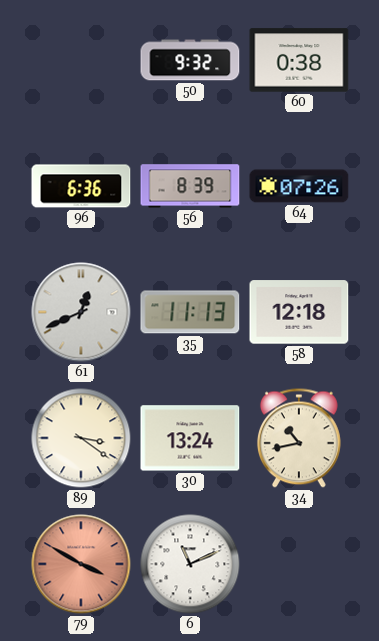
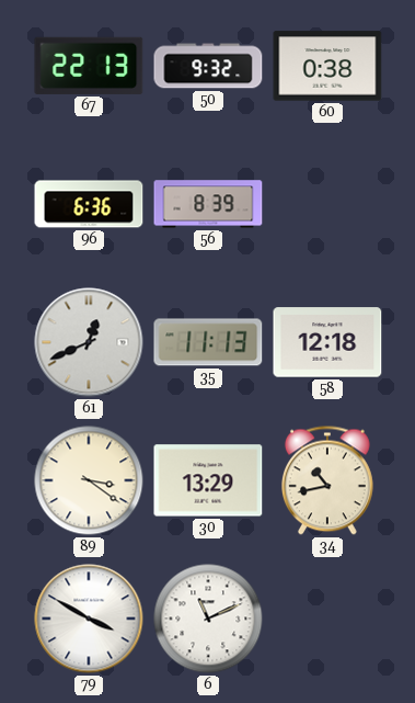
67: none -> 22:13
64: 07:26 -> none
30: 13:24 -> 13:29
79 dial: salmon -> white
